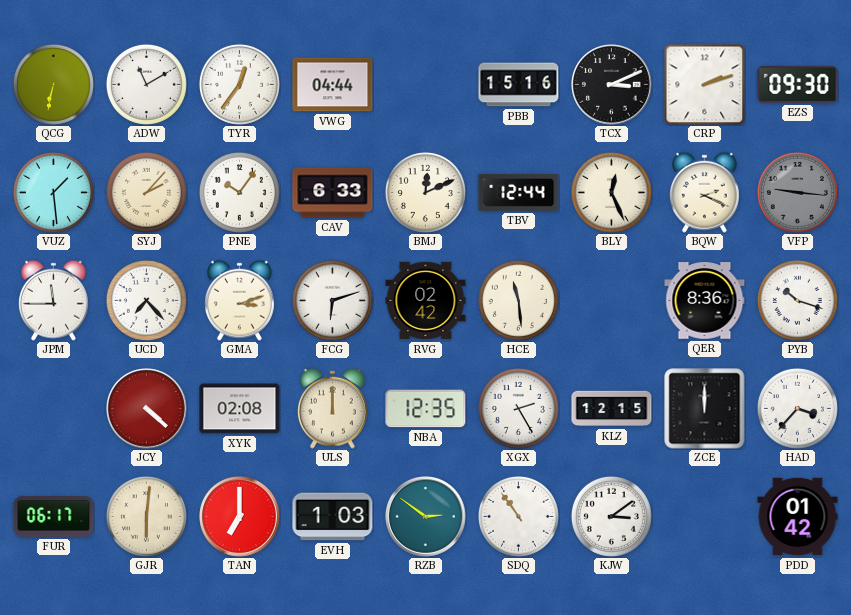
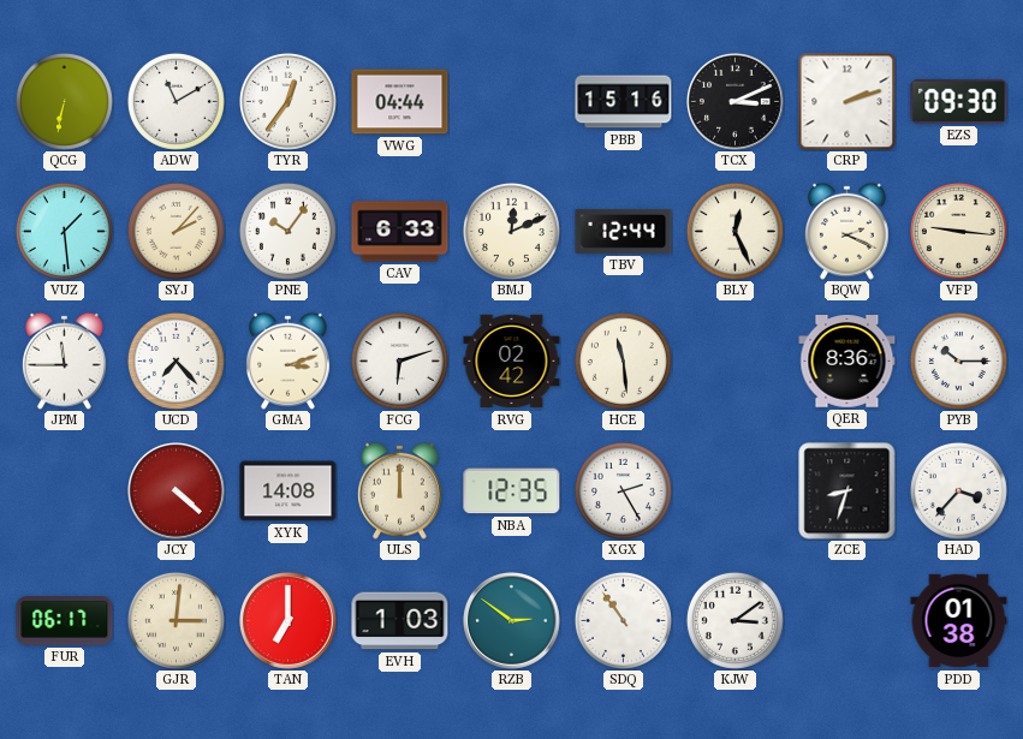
VFP dial: grey -> cream
PYB: 10:18 -> 10:15
XYK: 02:08 -> 14:08
KLZ: 12:15 -> none
ZCE: 12:00 -> 8:33
GJR: 6:01 -> 3:01
PDD: 01:42 -> 01:38
